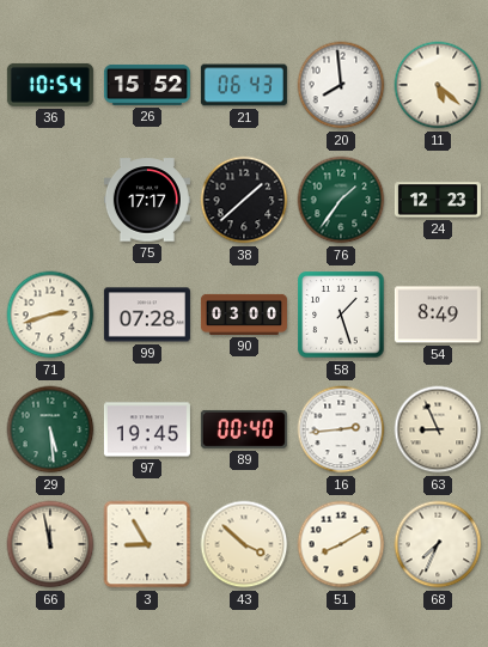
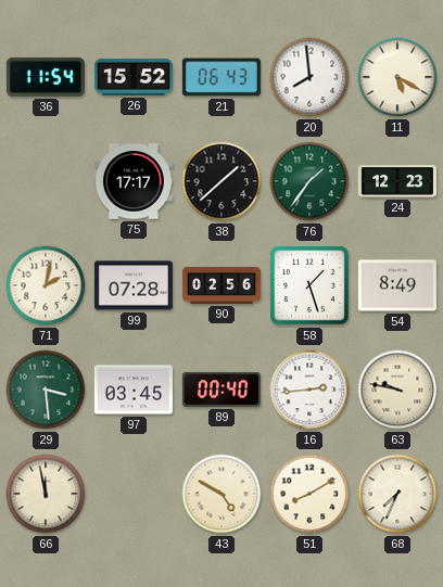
36: 10:54 -> 11:54
11: 5:22 -> 5:20
71: 2:42 -> 2:02
90: 03:00 -> 02:56
29: 5:29 -> 3:29
97: 19:45 -> 03:45
63: 8:56 -> 9:47
3: 8:55 -> none
43: 3:52 -> 4:50
